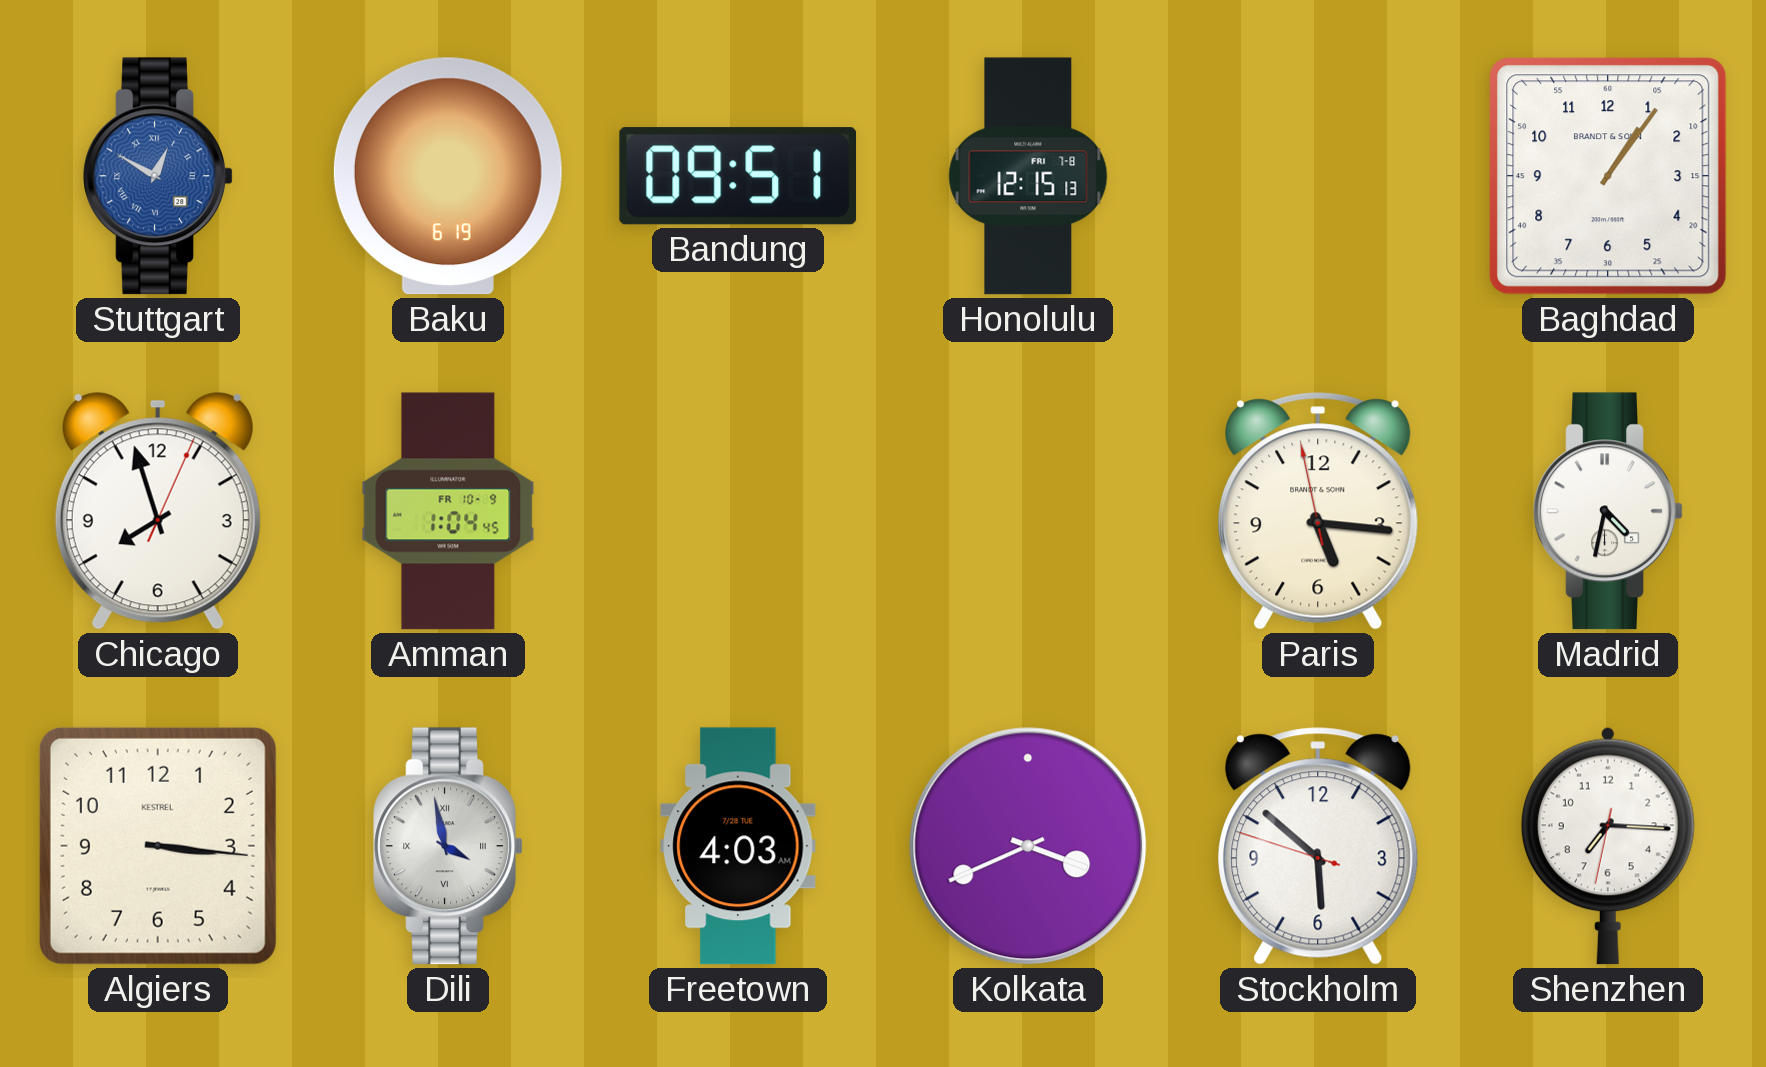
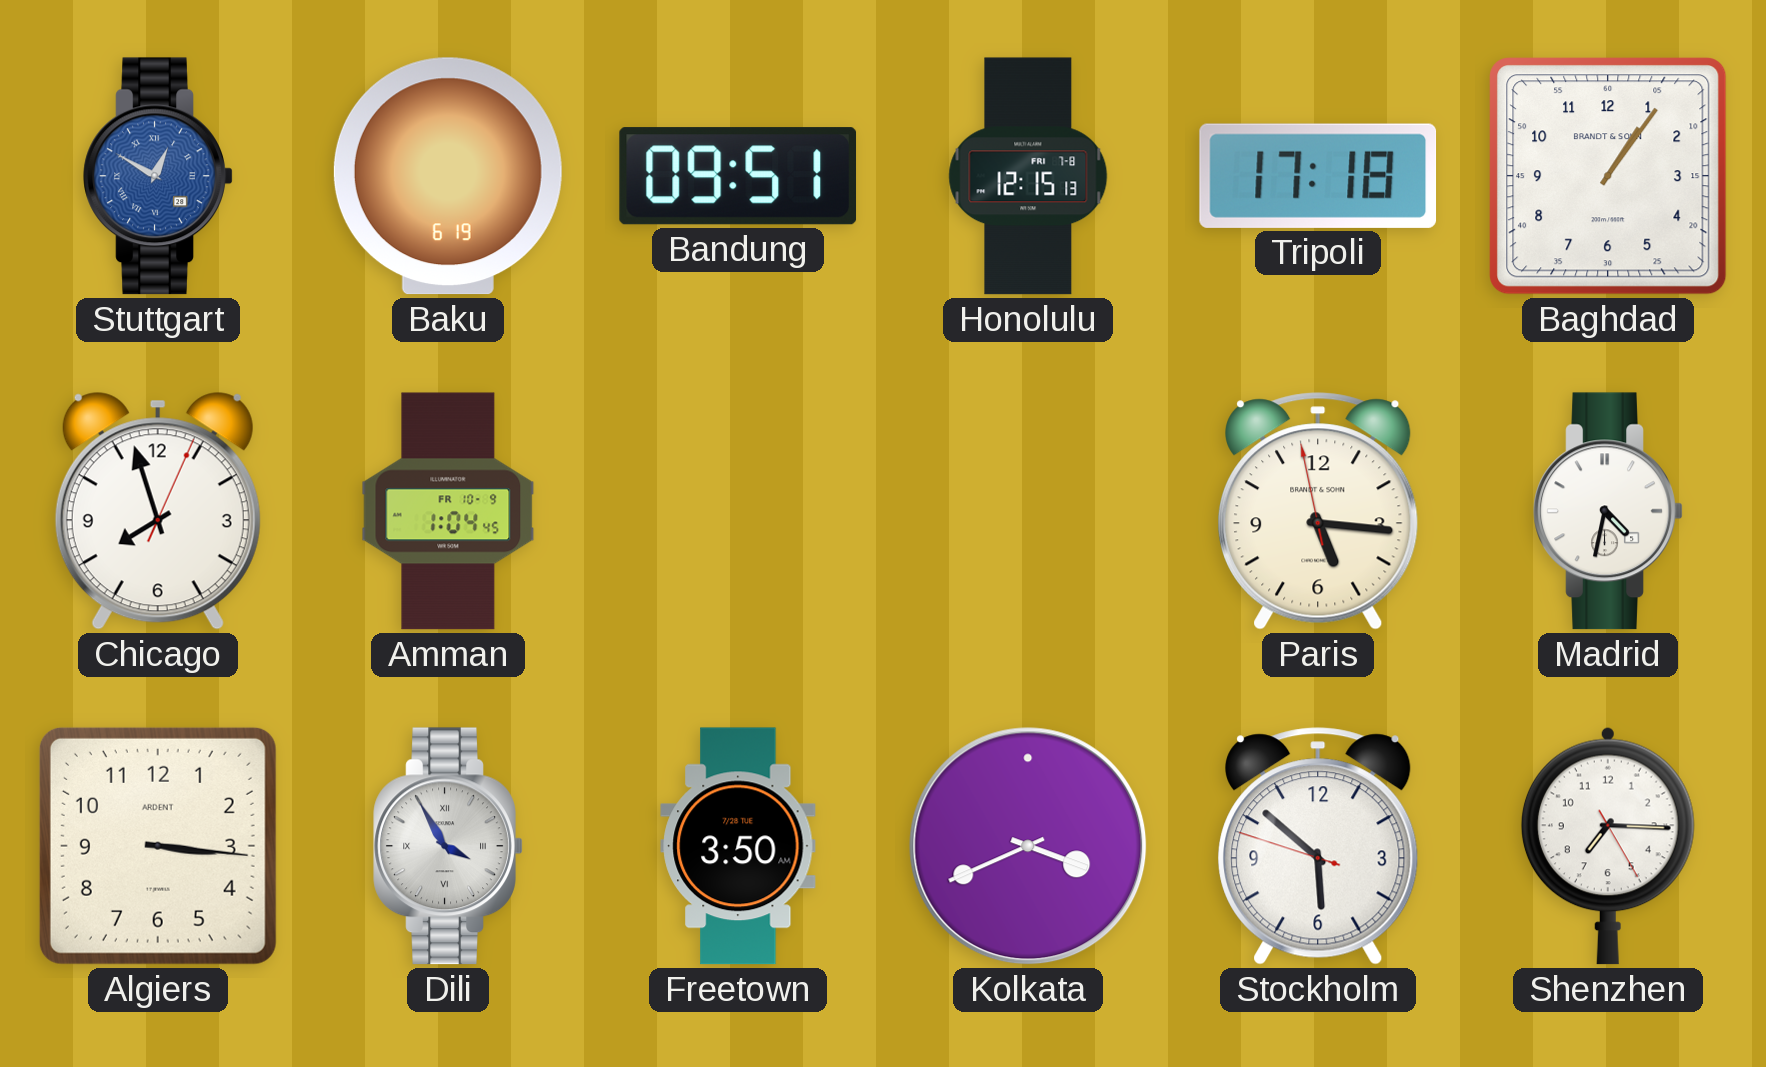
Tripoli: none -> 17:18
Algiers brand: KESTREL -> ARDENT
Dili: 3:58 -> 3:55
Freetown: 4:03 -> 3:50
Shenzhen: 7:15:32 -> 7:15:25
